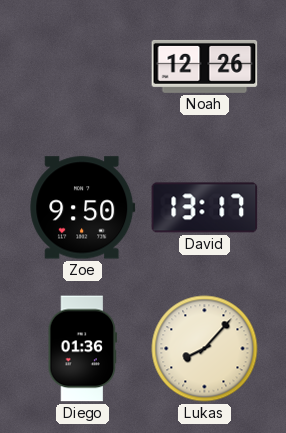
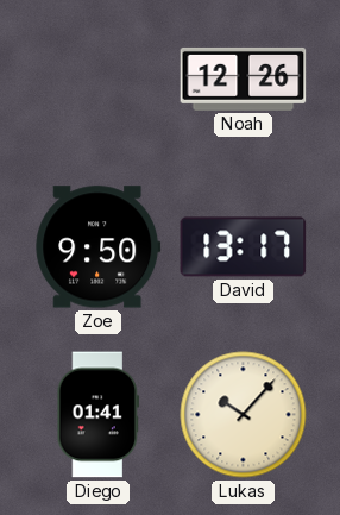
Diego: 01:36 -> 01:41
Lukas: 8:07 -> 10:07
